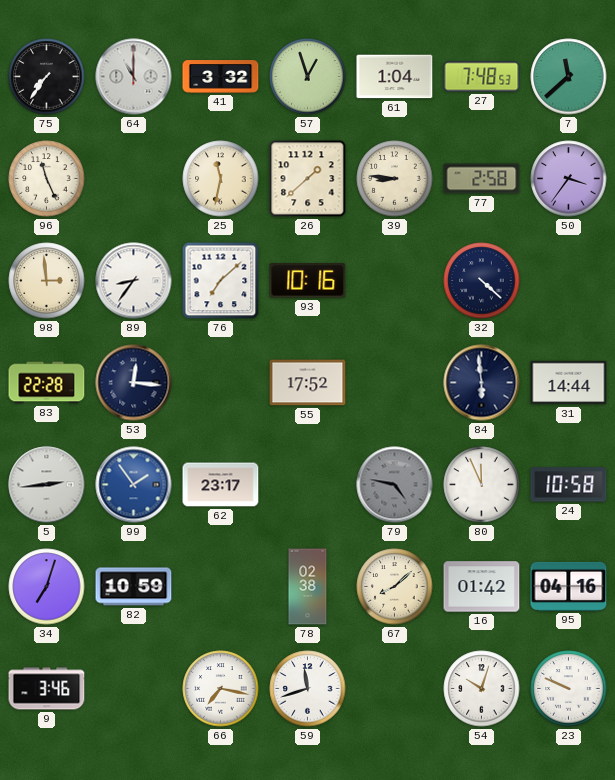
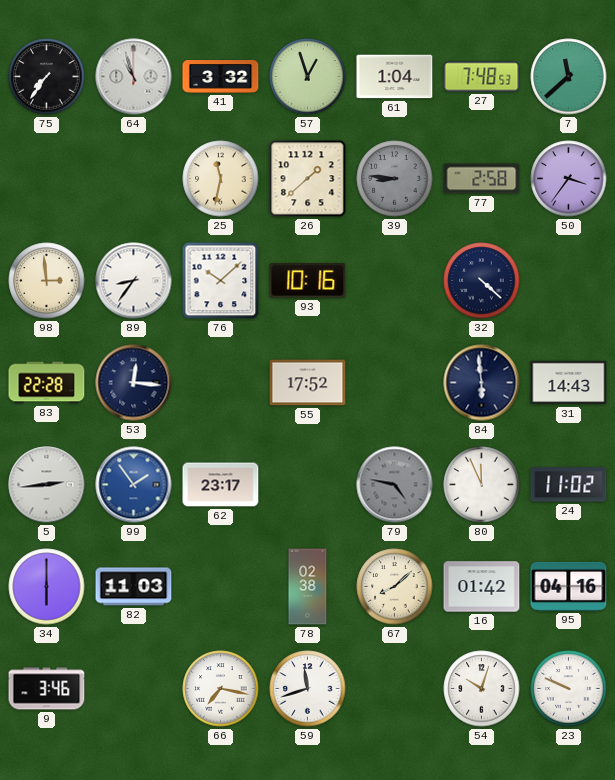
64: 11:00 -> 10:57
96: 11:26 -> none
39 dial: cream -> grey
76: 7:08 -> 10:08
31: 14:44 -> 14:43
24: 10:58 -> 11:02
34: 7:03 -> 6:00
82: 10:59 -> 11:03
